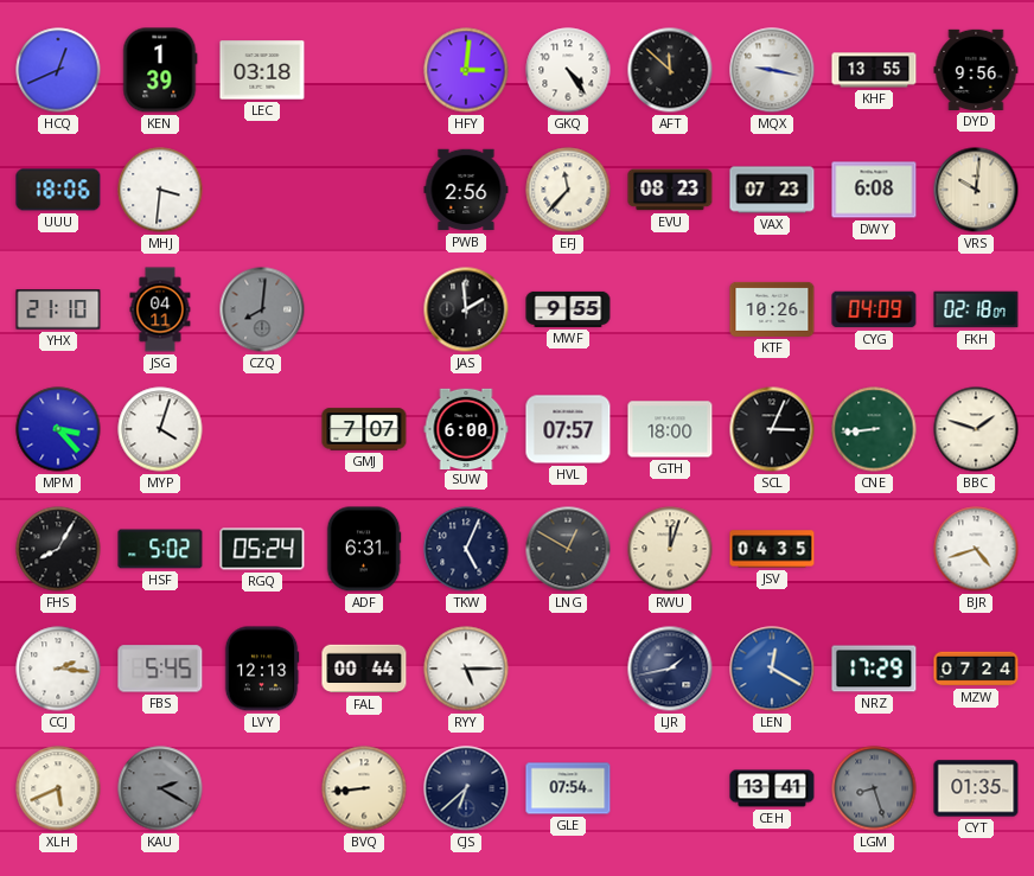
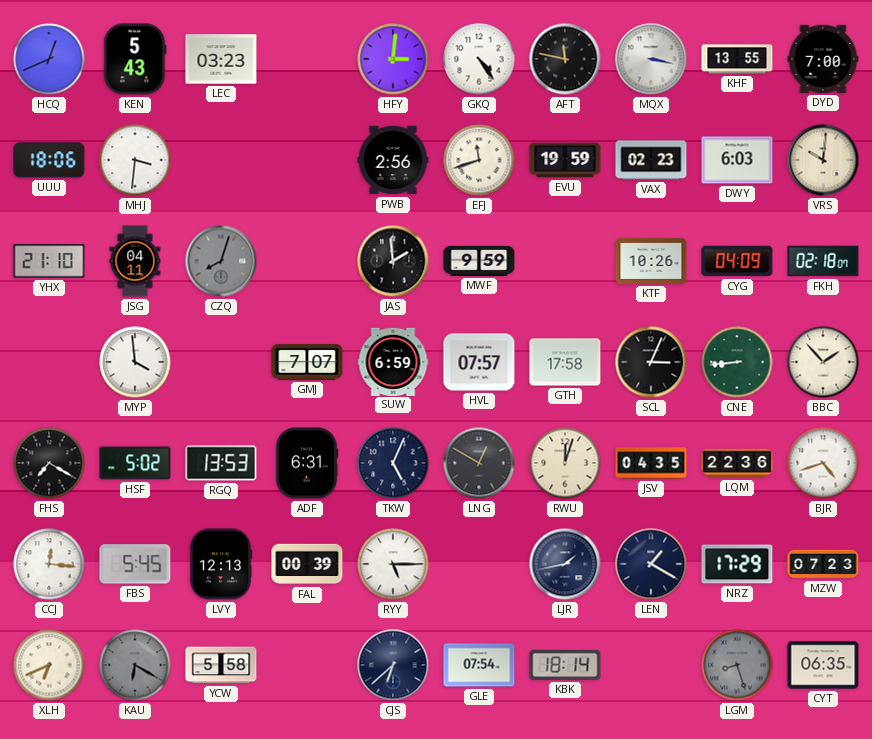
KEN: 1:39 -> 5:43
LEC: 03:18 -> 03:23
AFT: 11:52 -> 11:47
MQX: 9:17 -> 3:17
DYD: 9:56 -> 7:00
EFJ: 11:37 -> 11:42
EVU: 08:23 -> 19:59
VAX: 07:23 -> 02:23
DWY: 6:08 -> 6:03
CZQ: 8:01 -> 8:03
MWF: 9:55 -> 9:59
MPM: 3:23 -> none
MYP: 4:03 -> 3:59
SUW: 6:00 -> 6:59
GTH: 18:00 -> 17:58
BBC: 1:48 -> 1:53
FHS: 8:05 -> 7:20
RGQ: 05:24 -> 13:53
LQM: none -> 22:36
CCJ: 2:16 -> 12:16
FAL: 00:44 -> 00:39
LEN: 12:20 -> 1:20
LEN dial: blue -> navy
MZW: 07:24 -> 07:23
XLH: 5:41 -> 6:41
KAU: 2:20 -> 6:20
YCW: none -> 5:58
BVQ: 8:44 -> none
KBK: none -> 18:14
CEH: 13:41 -> none
CYT: 01:35 -> 06:35
